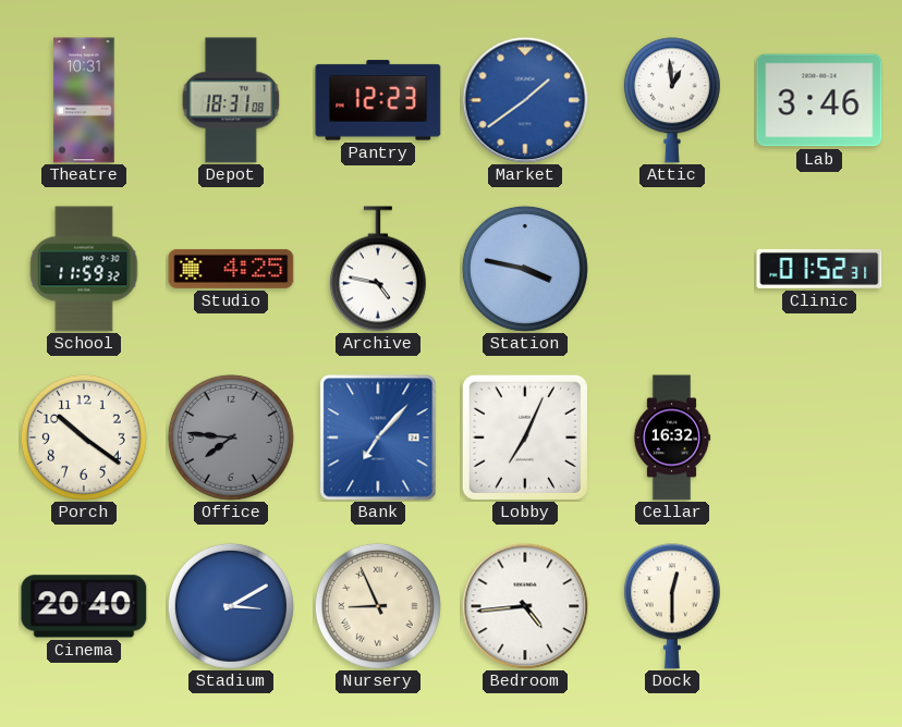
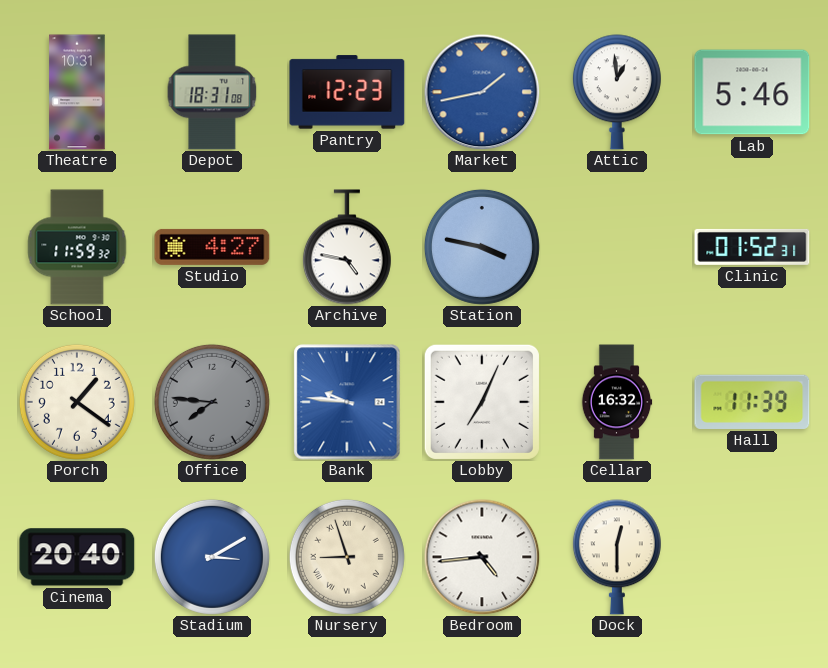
Market: 1:39 -> 1:43
Lab: 3:46 -> 5:46
Studio: 4:25 -> 4:27
Porch: 10:21 -> 1:21
Bank: 7:07 -> 9:46
Hall: none -> 11:39
Nursery: 8:56 -> 8:57
